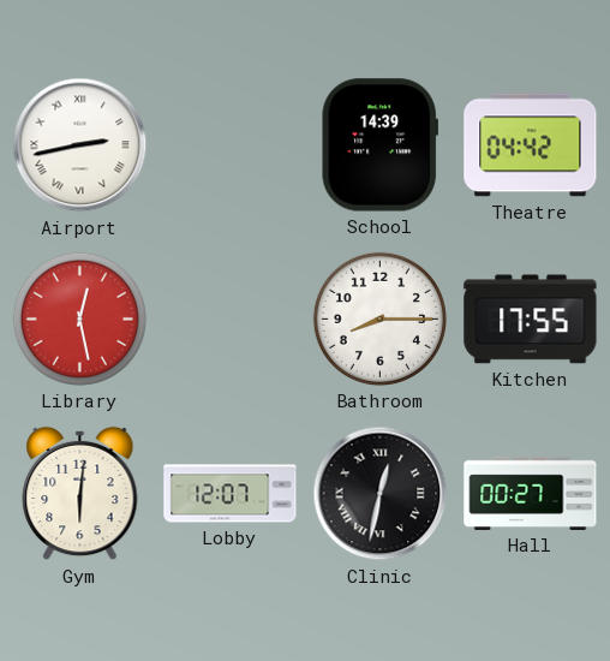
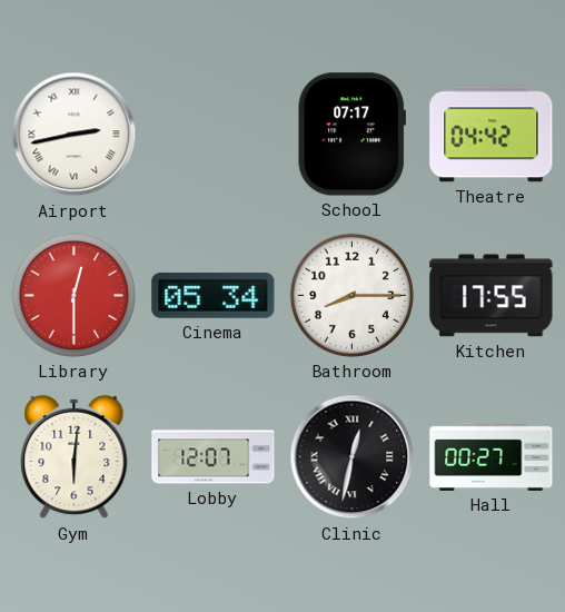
School: 14:39 -> 07:17
Library: 12:28 -> 12:30
Cinema: none -> 05:34
